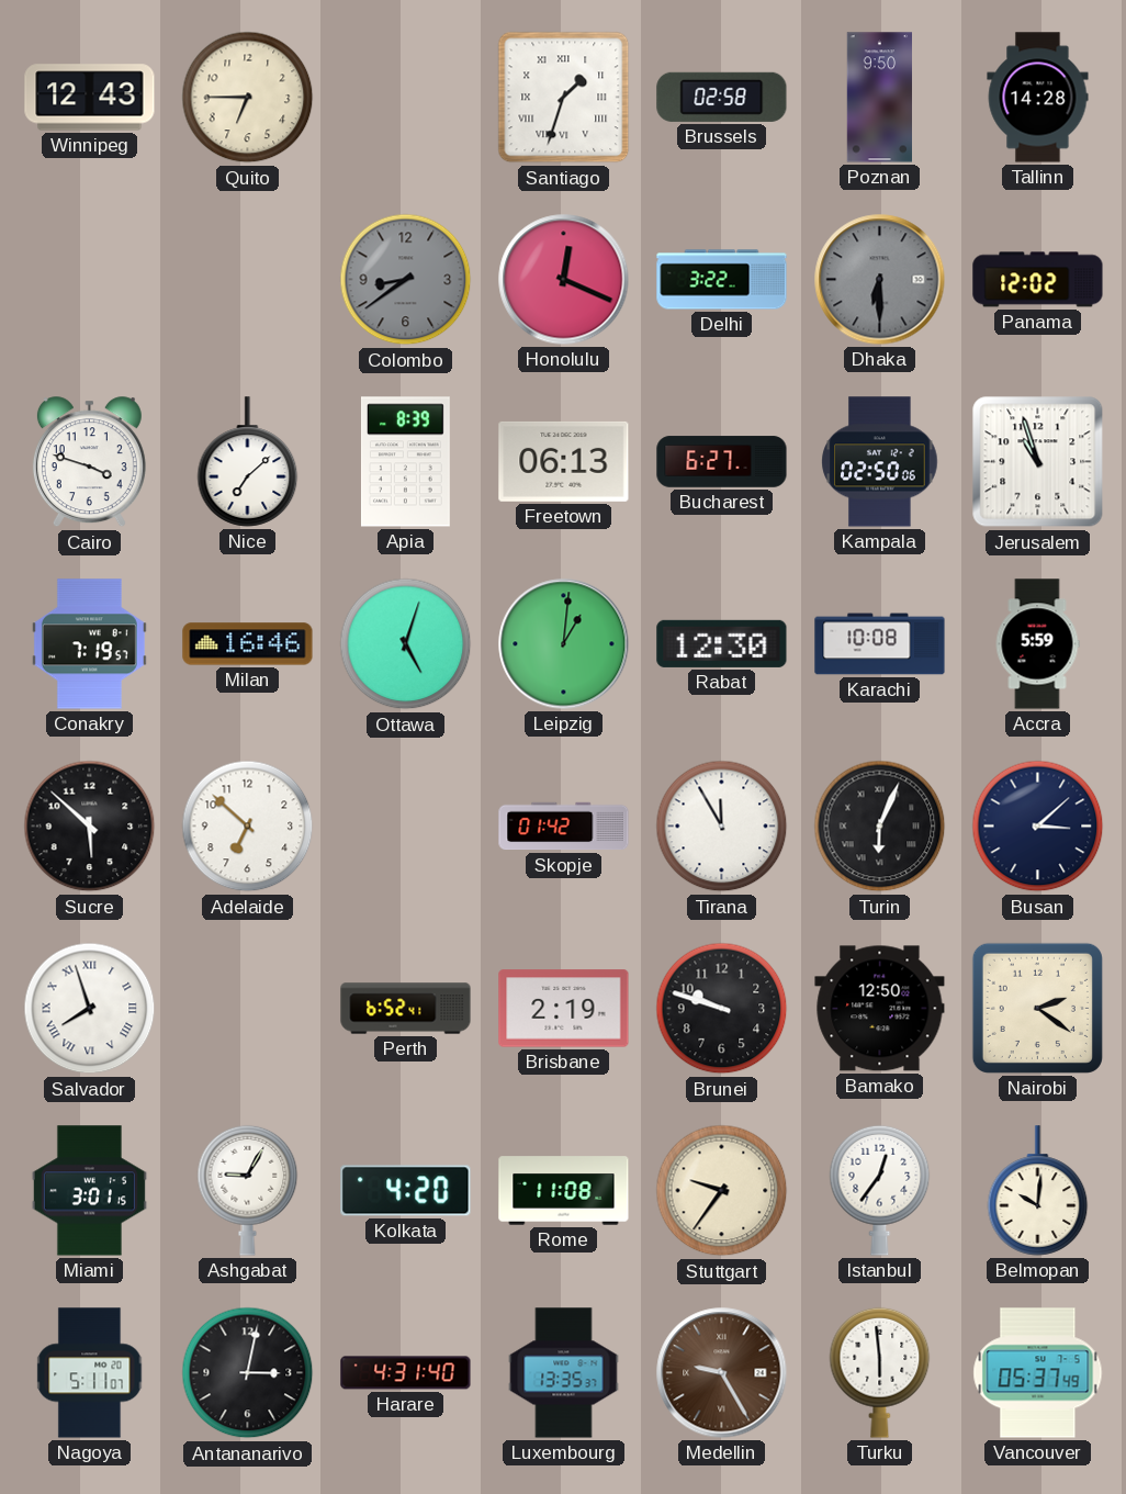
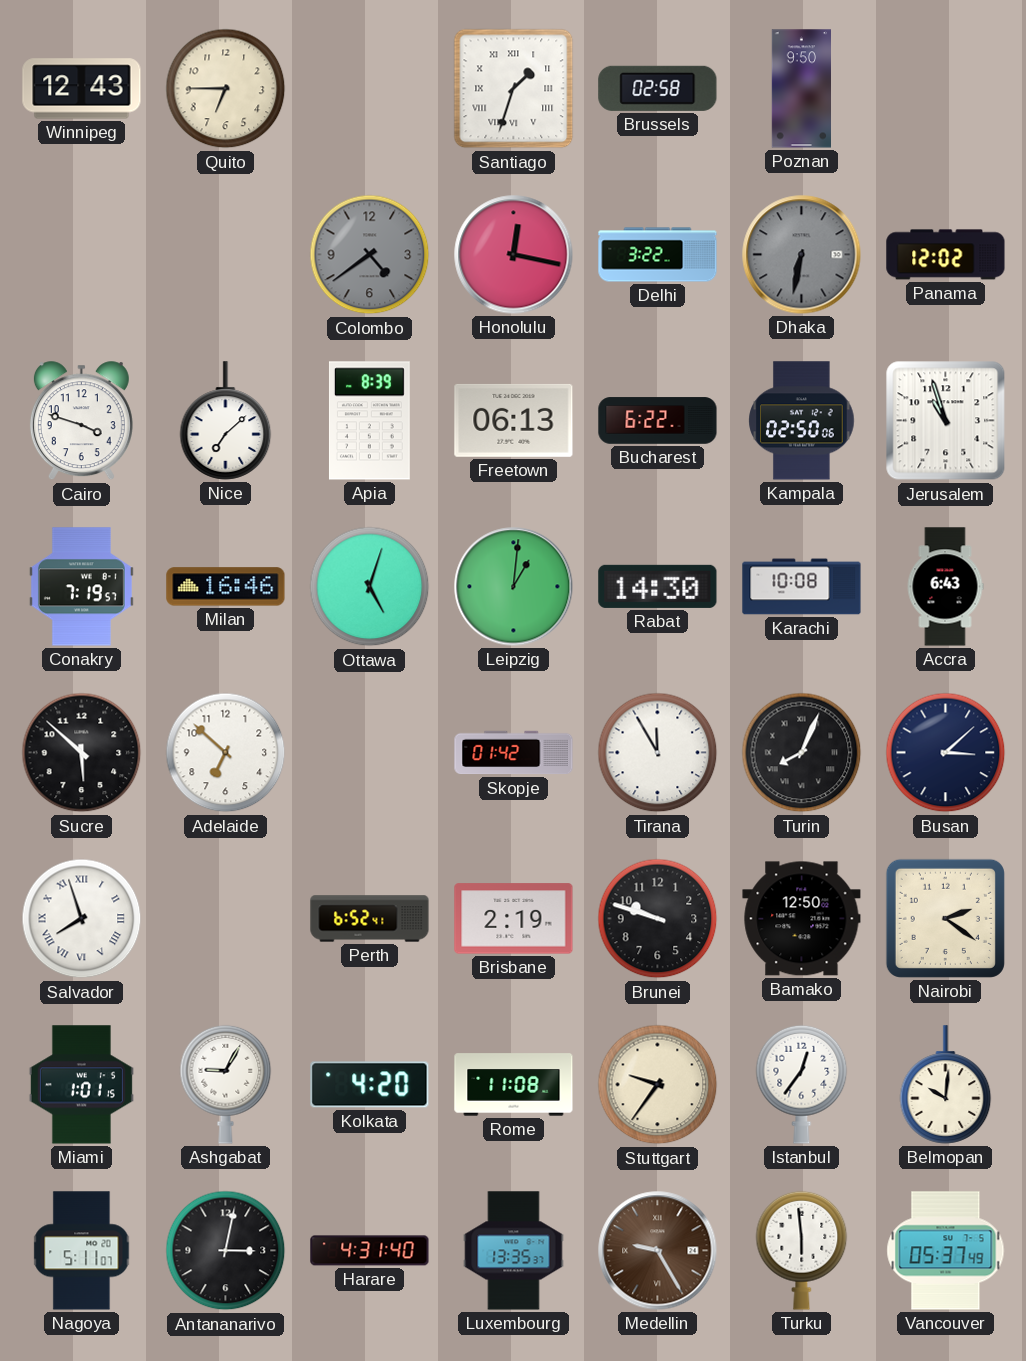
Tallinn: 14:28 -> none
Colombo: 8:39 -> 4:39
Honolulu: 12:19 -> 12:17
Dhaka: 6:30 -> 6:32
Bucharest: 6:27 -> 6:22
Rabat: 12:30 -> 14:30
Accra: 5:59 -> 6:43
Turin: 6:04 -> 8:04
Miami: 3:01 -> 1:01
